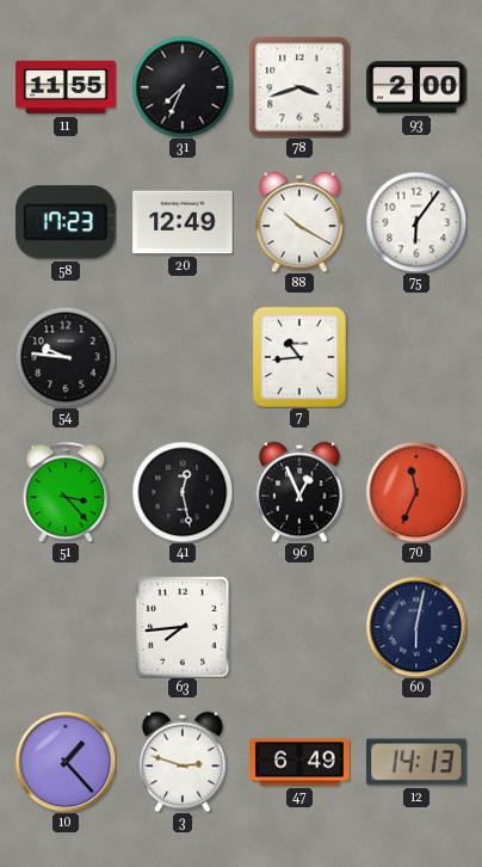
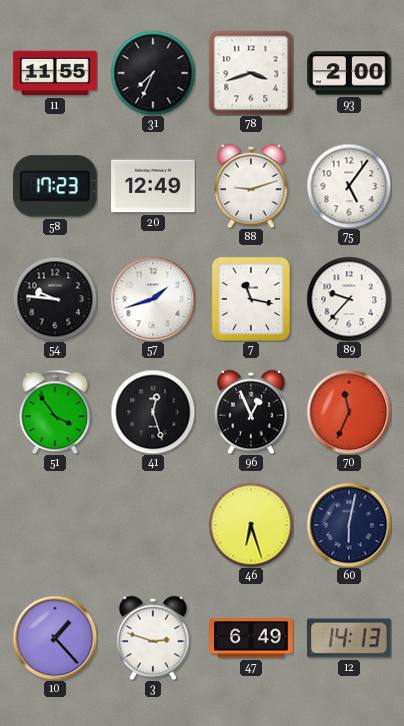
88: 10:20 -> 9:12
75: 6:06 -> 5:06
57: none -> 1:42
7: 10:44 -> 11:17
89: none -> 9:37
51: 3:23 -> 3:54
41: 12:28 -> 12:27
63: 7:44 -> none
46: none -> 6:27
